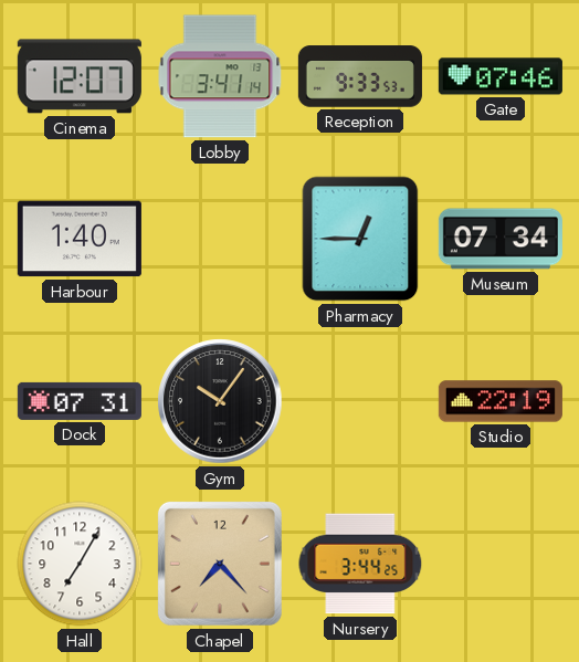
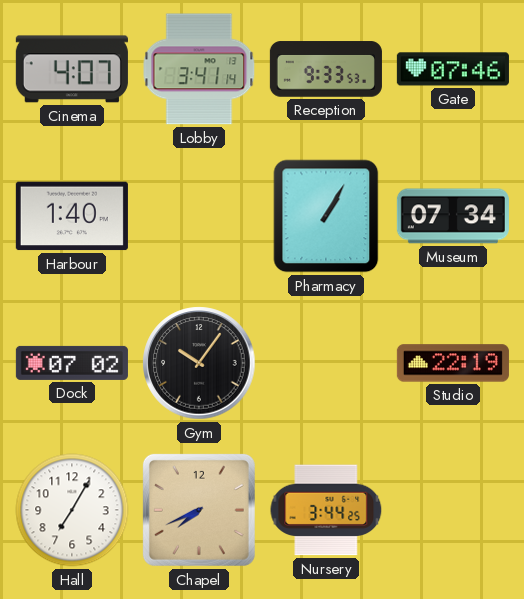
Cinema: 12:07 -> 4:07
Pharmacy: 12:45 -> 1:05
Dock: 07:31 -> 07:02
Chapel: 7:23 -> 7:41
